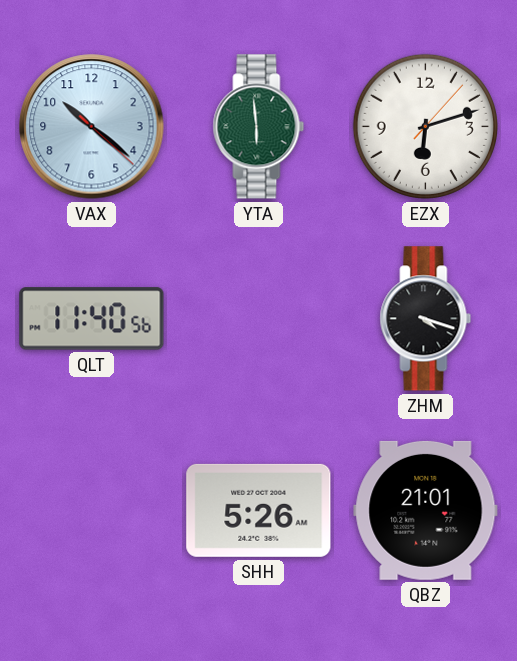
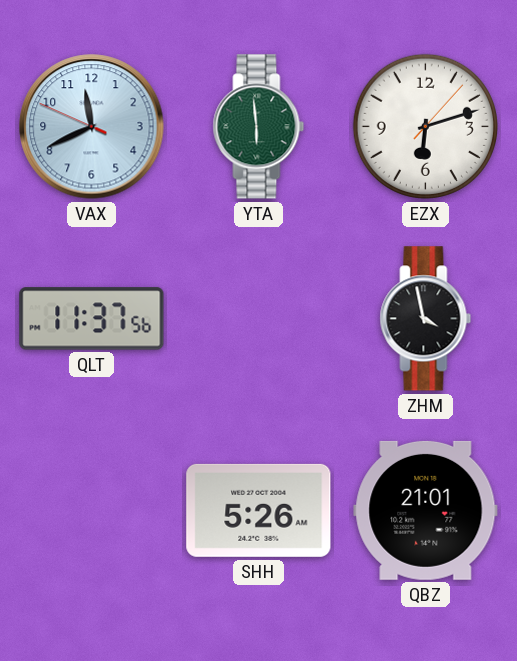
VAX: 10:21 -> 11:40
QLT: 11:40 -> 11:37
ZHM: 4:18 -> 3:58
